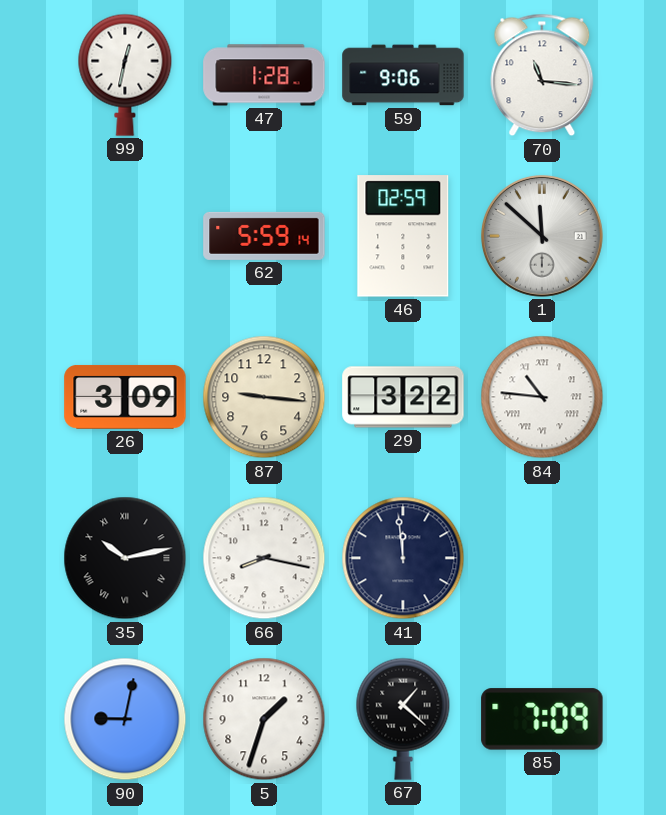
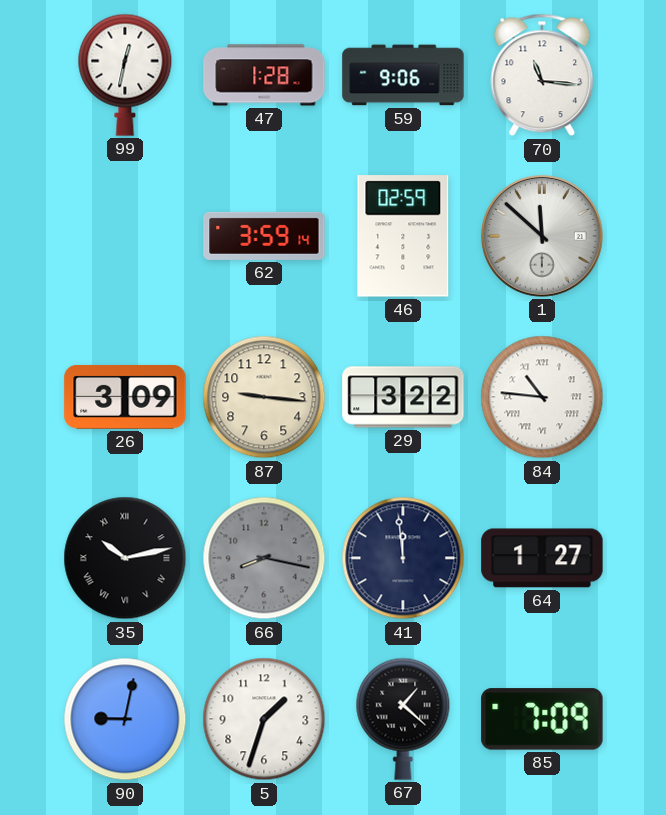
62: 5:59 -> 3:59
66 dial: white -> grey
64: none -> 1:27
